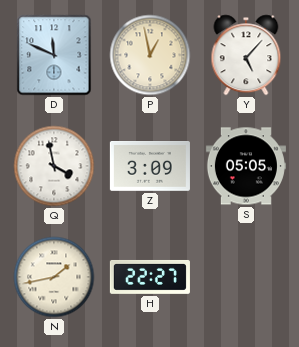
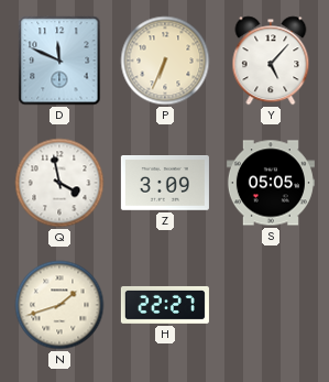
P: 12:58 -> 6:34
N: 1:43 -> 1:42
